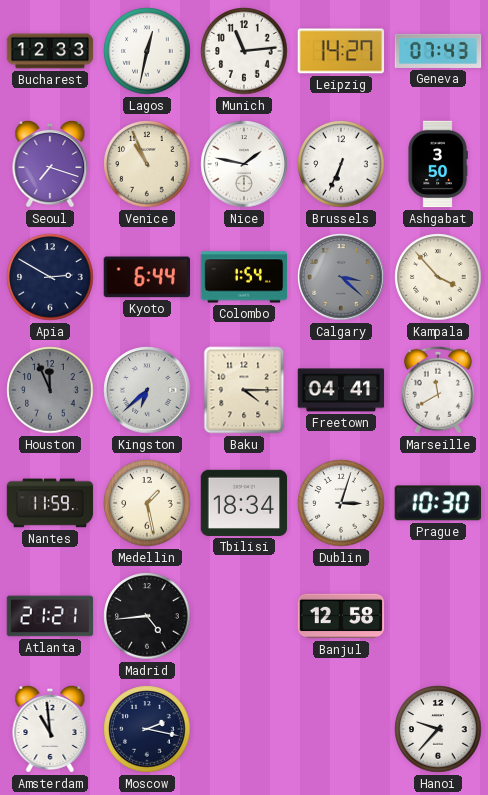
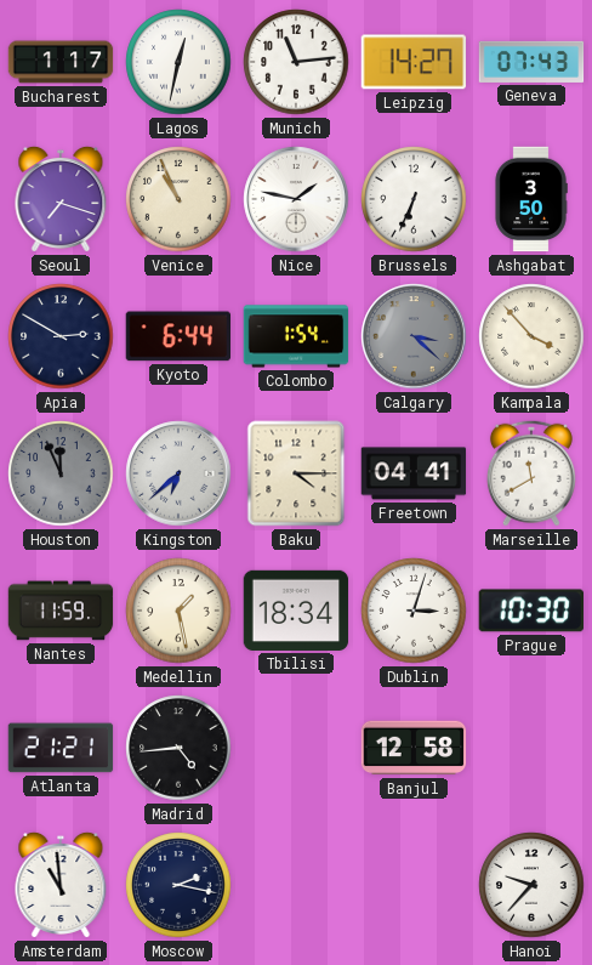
Bucharest: 12:33 -> 1:17
